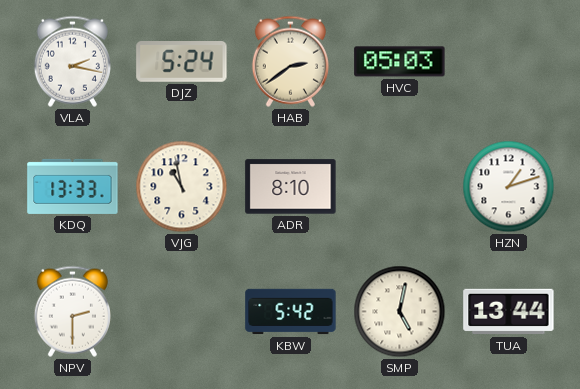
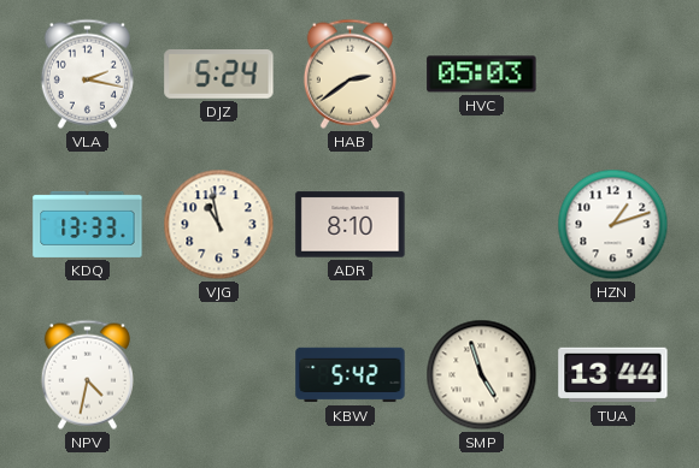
NPV: 2:30 -> 4:32
SMP: 5:02 -> 4:57
